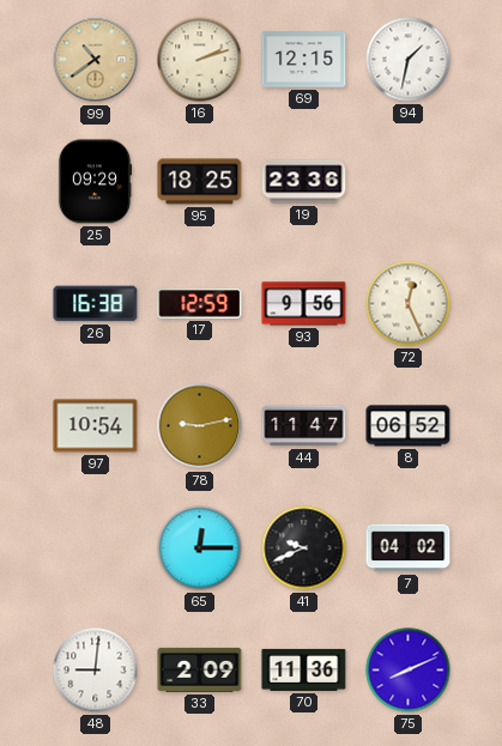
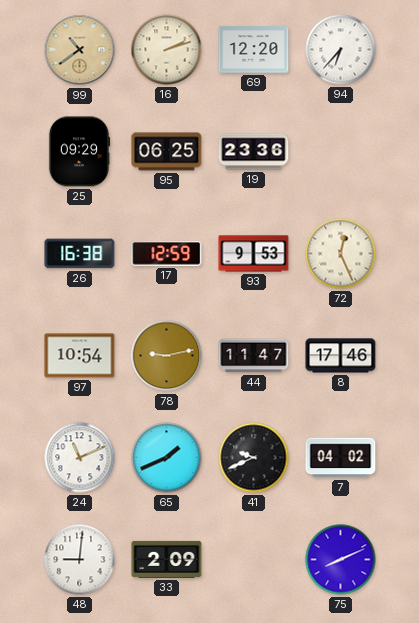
69: 12:15 -> 12:20
94: 1:32 -> 6:37
95: 18:25 -> 06:25
93: 9:56 -> 9:53
8: 06:52 -> 17:46
24: none -> 11:11
65: 12:15 -> 1:41
70: 11:36 -> none
